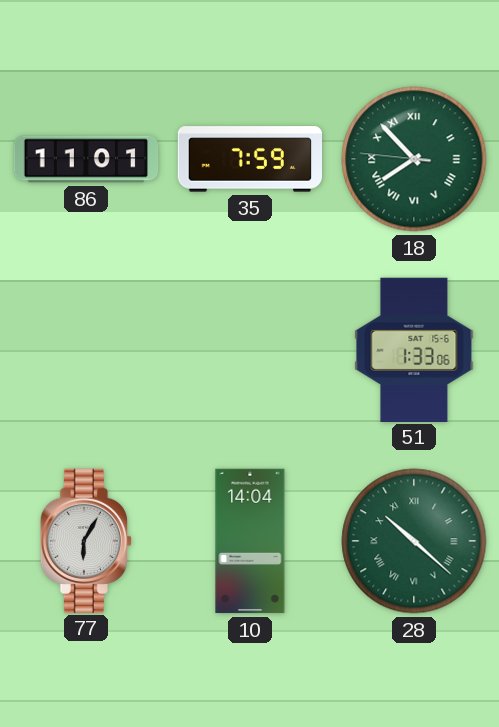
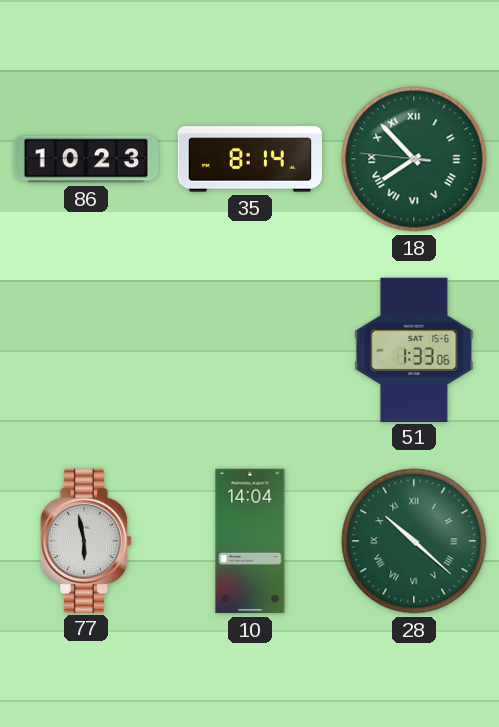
86: 11:01 -> 10:23
35: 7:59 -> 8:14
77: 6:05 -> 5:58
